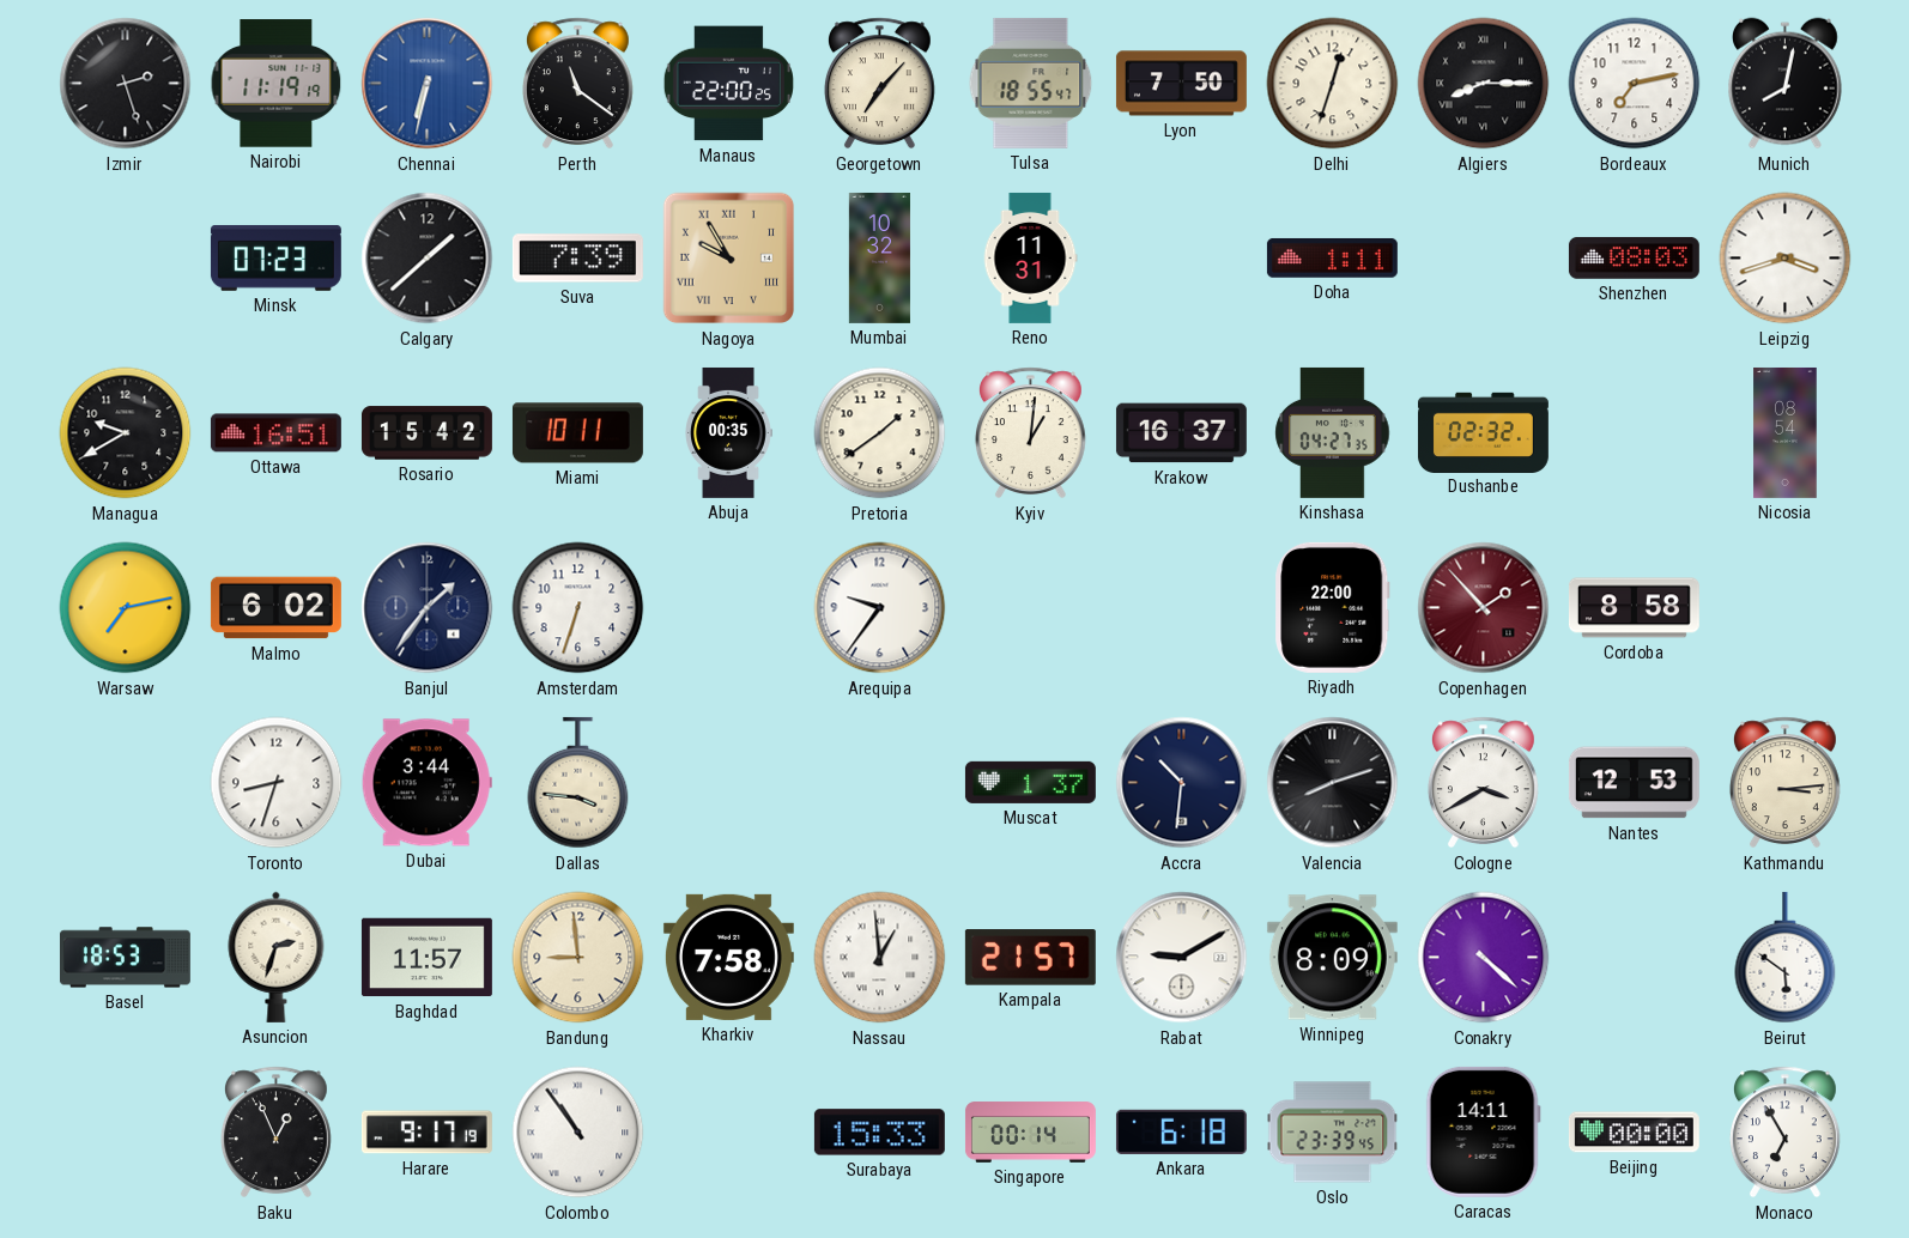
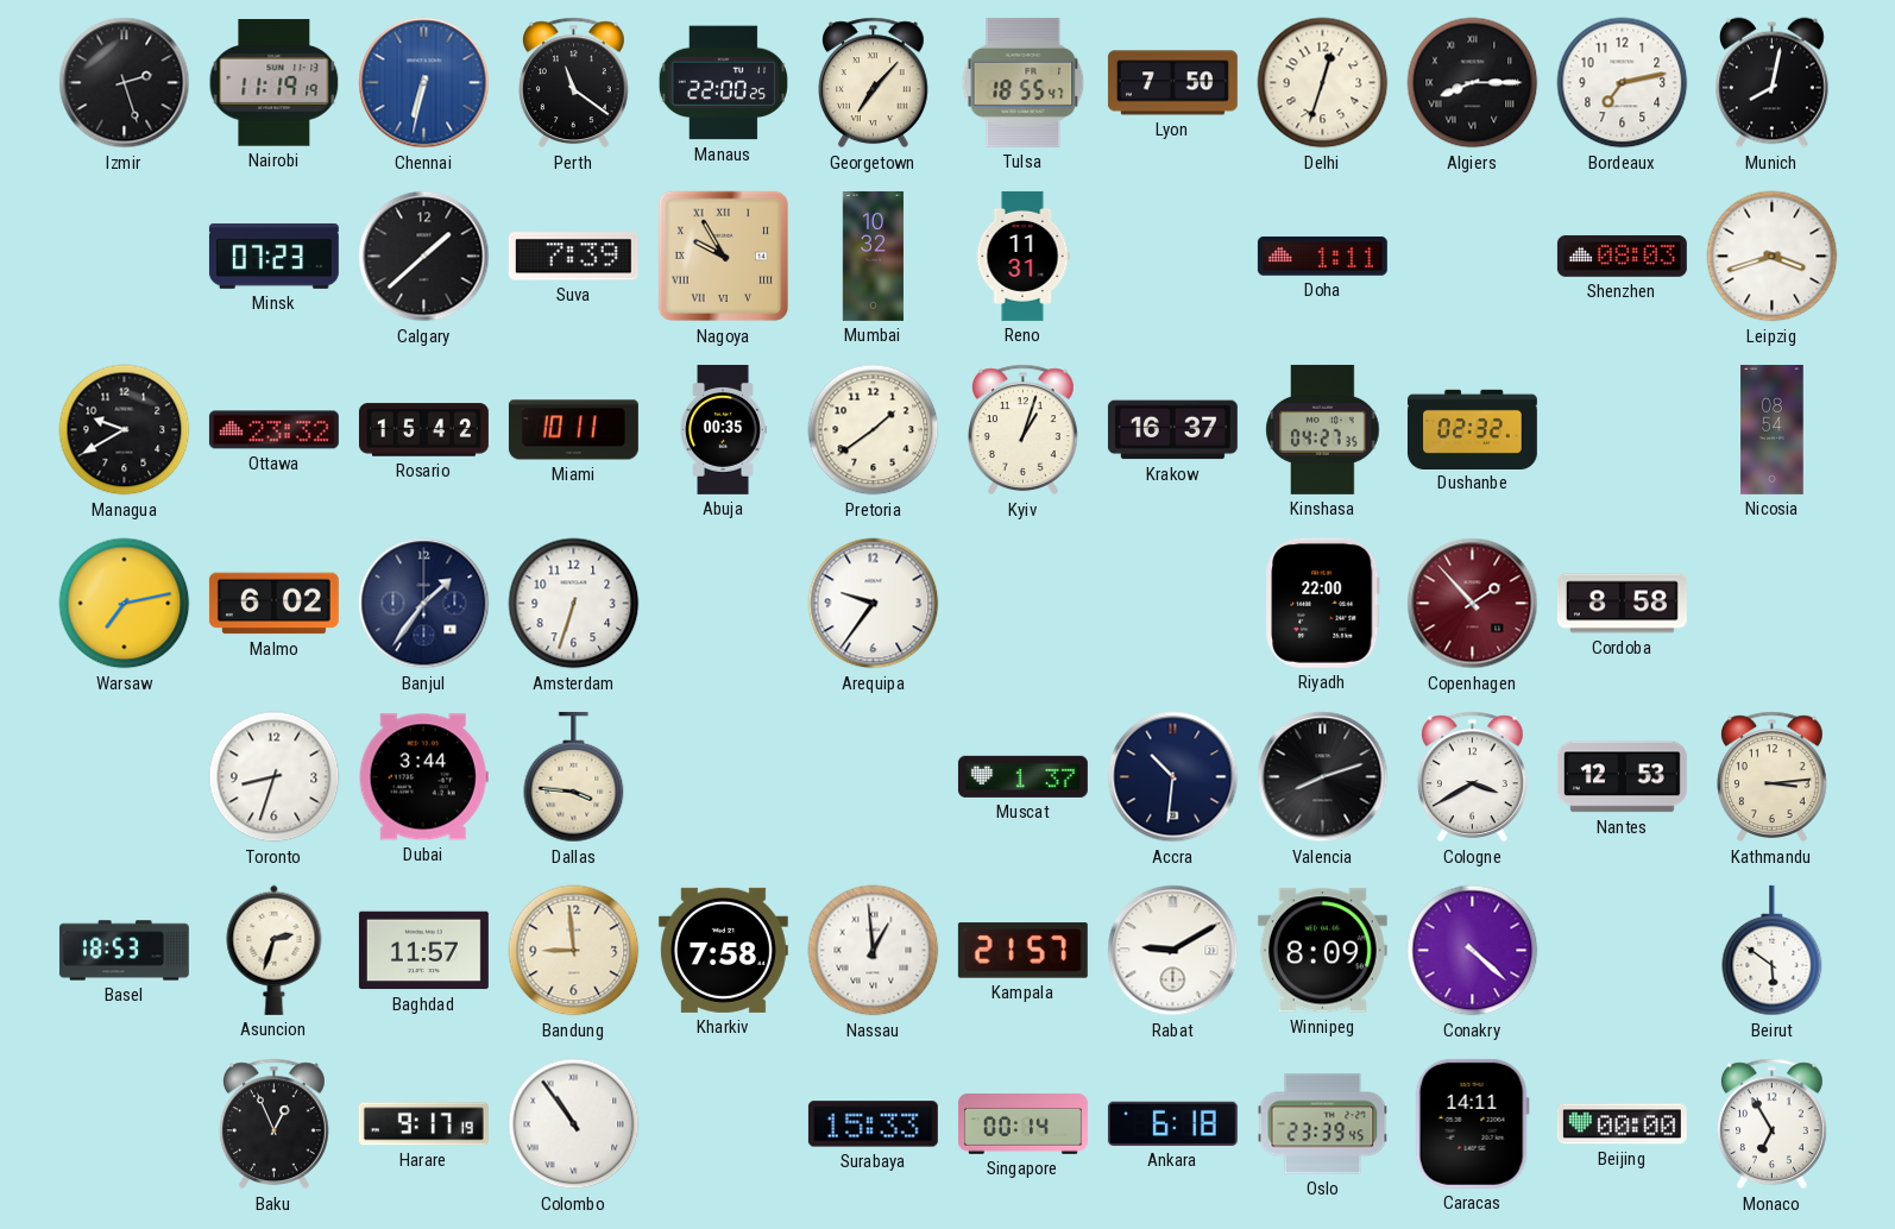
Ottawa: 16:51 -> 23:32
Kyiv: 1:01 -> 1:03
